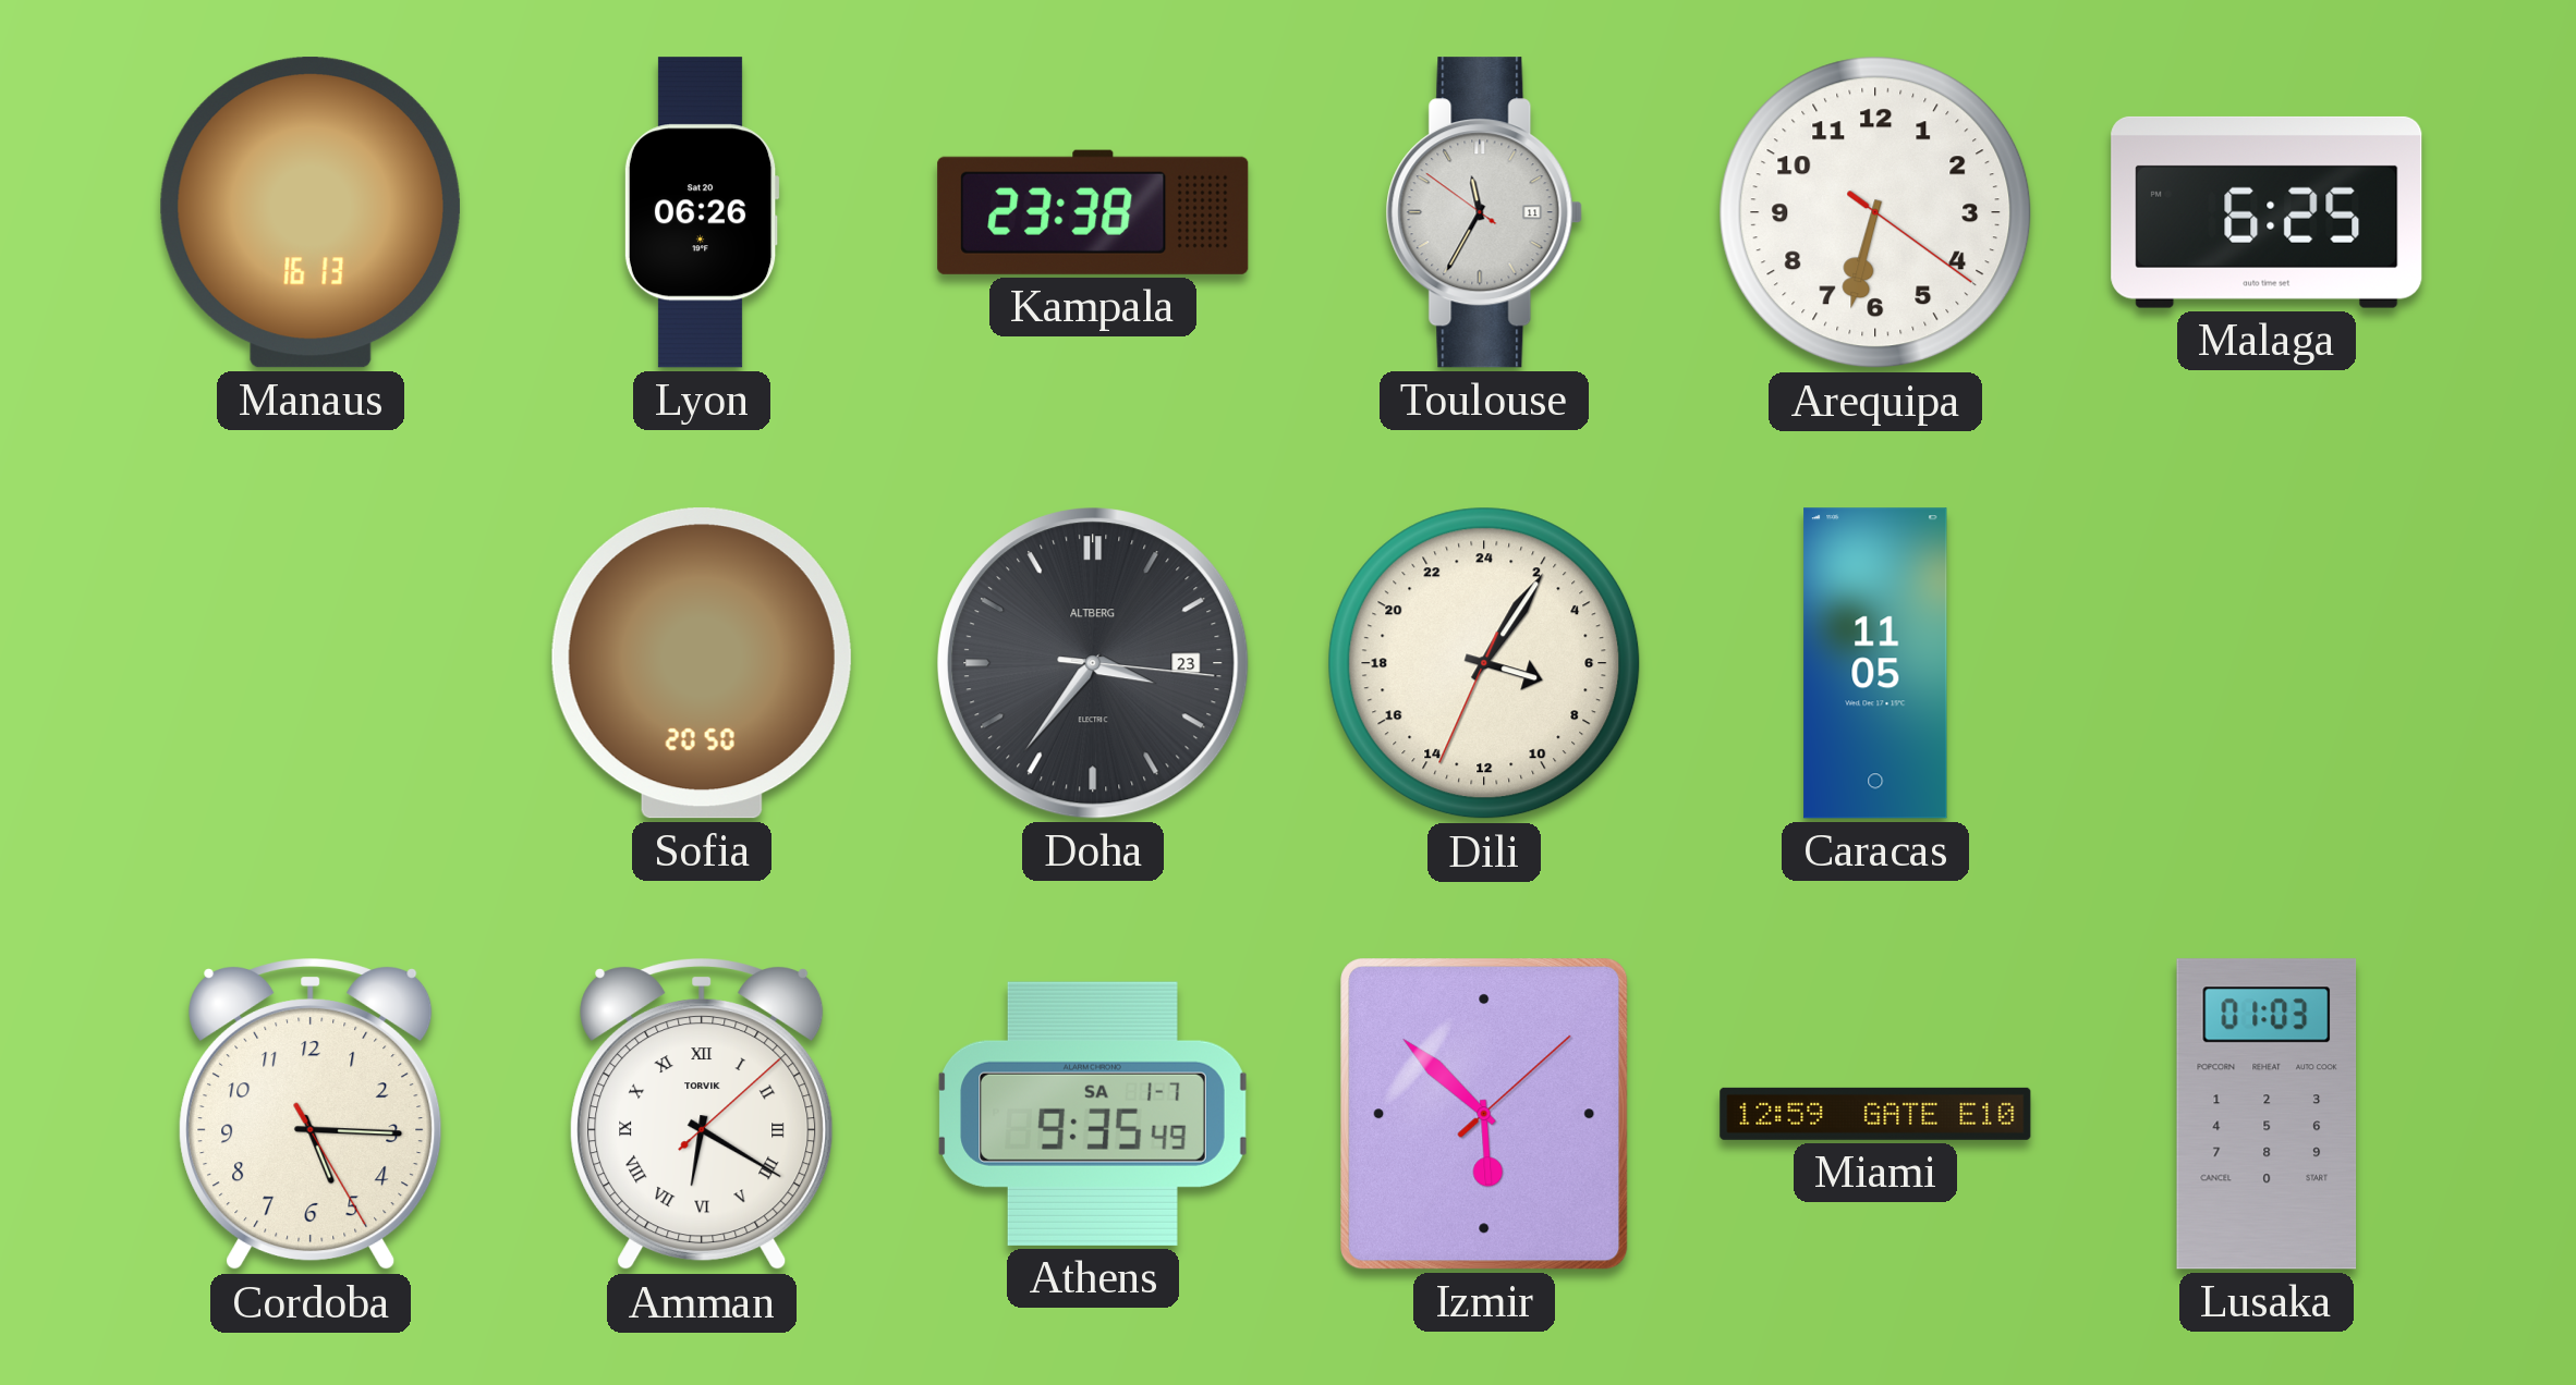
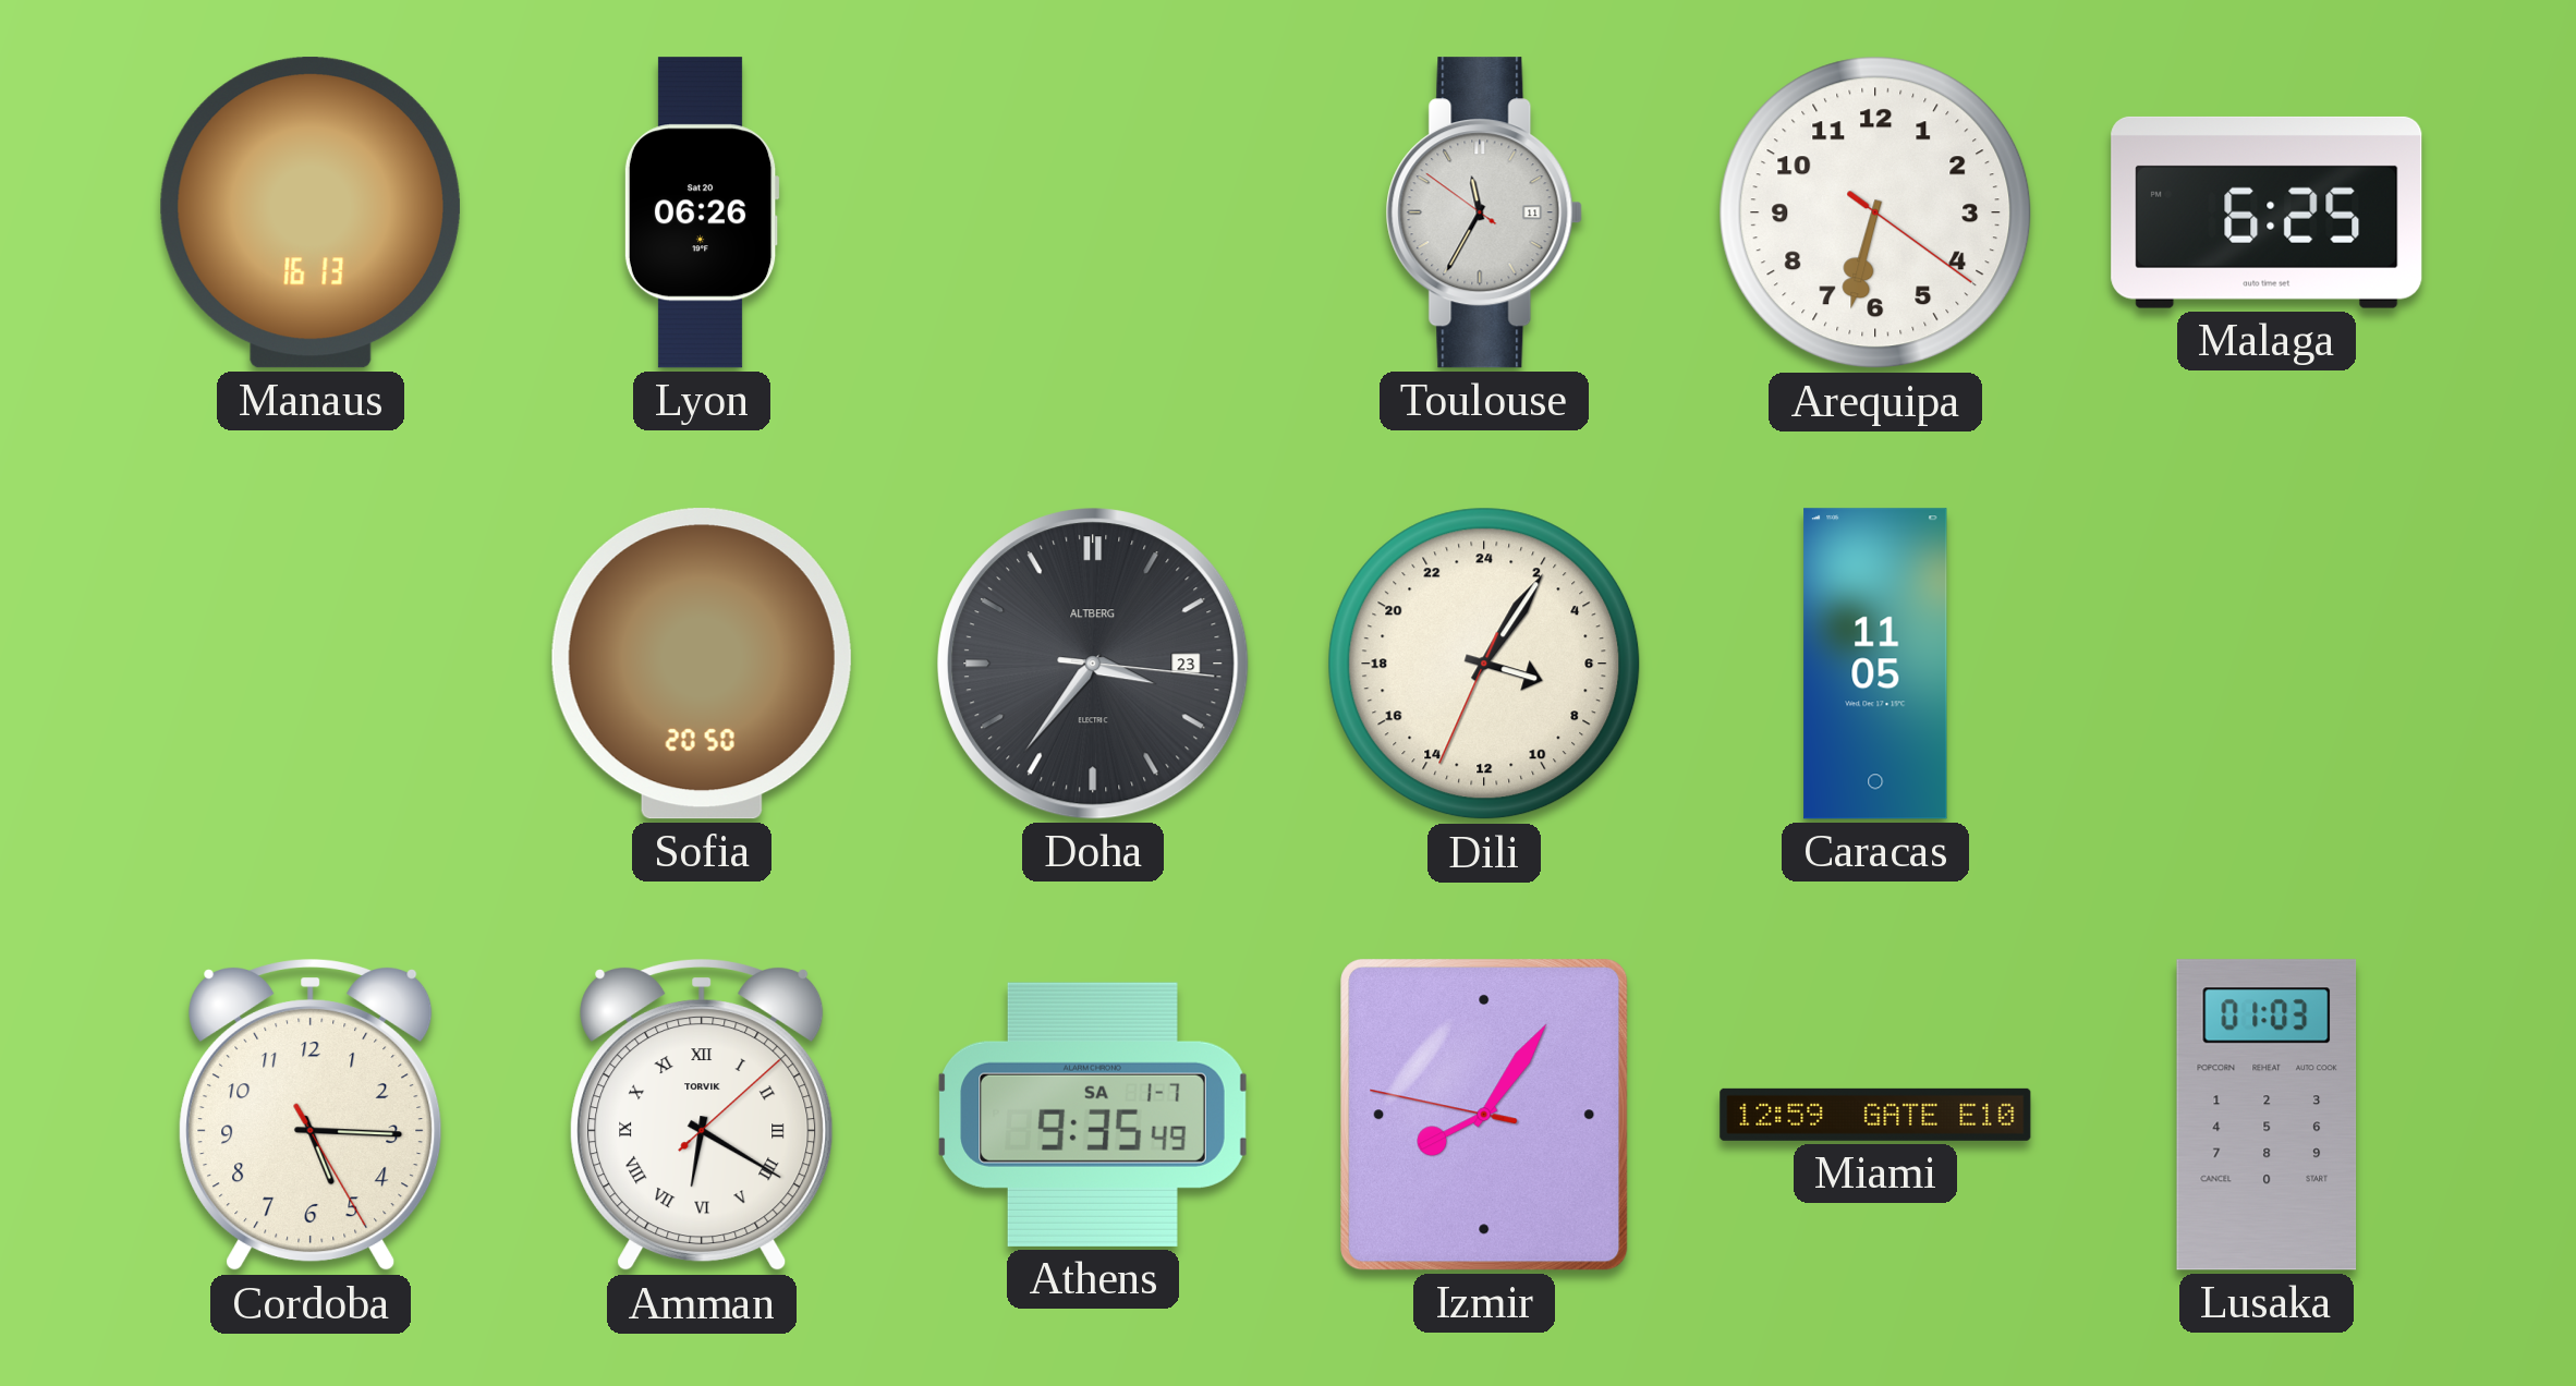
Kampala: 23:38 -> none
Izmir: 5:52 -> 8:05
